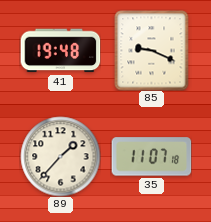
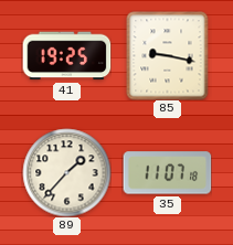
41: 19:48 -> 19:25
85: 9:19 -> 9:17
